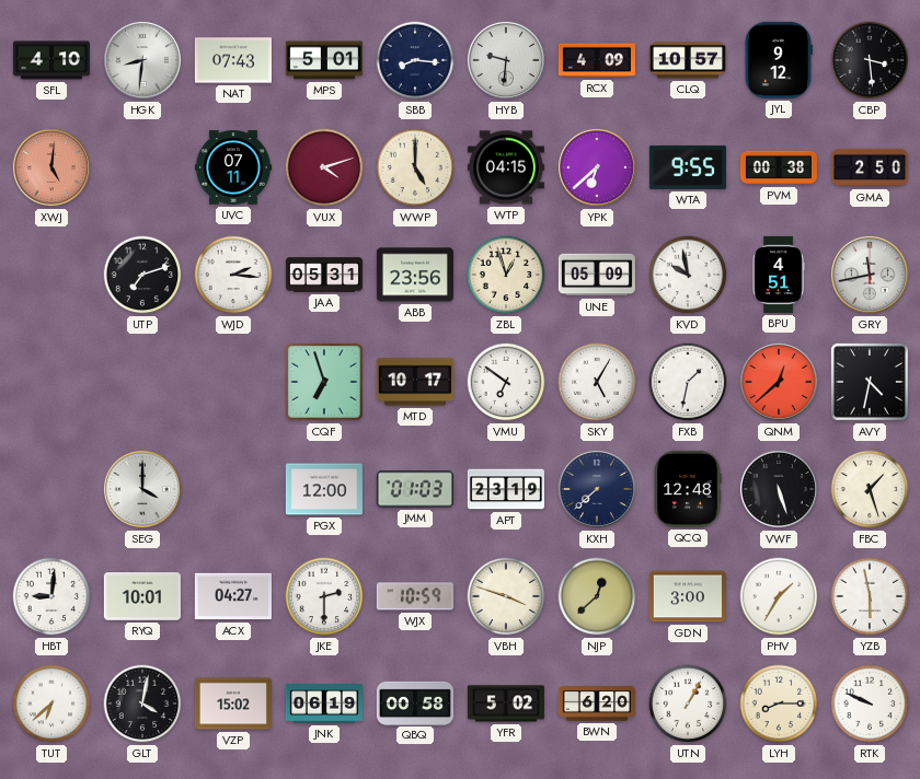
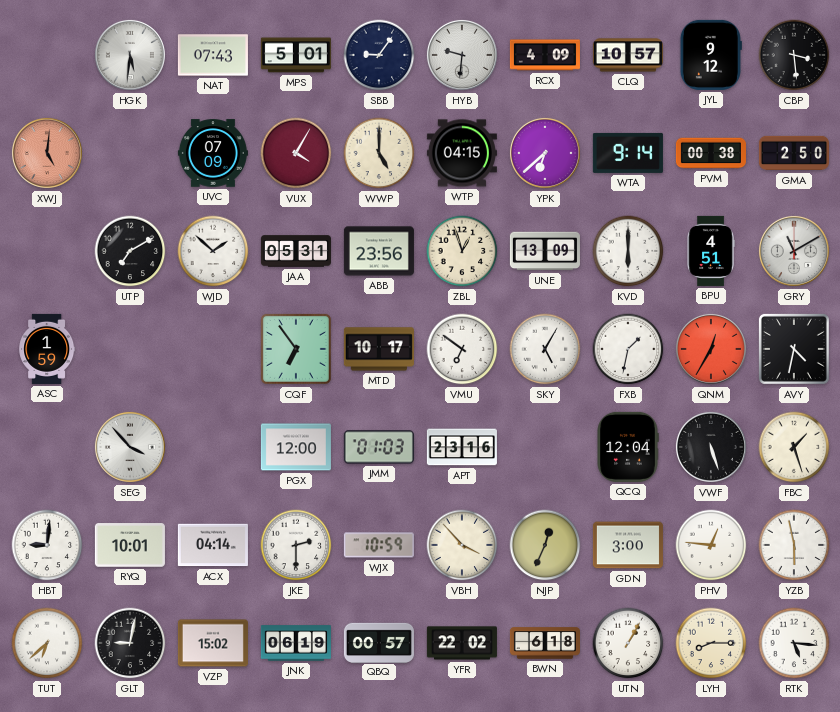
SFL: 4:10 -> none
HGK: 8:31 -> 5:31
SBB: 8:16 -> 9:06
UVC: 07:11 -> 07:09
VUX: 4:12 -> 4:05
WTA: 9:55 -> 9:14
UTP: 7:12 -> 7:10
WJD: 2:16 -> 1:52
UNE: 05:09 -> 13:09
KVD: 9:58 -> 6:00
GRY: 11:43 -> 11:10
ASC: none -> 1:59
CQF: 6:57 -> 6:54
QNM: 12:38 -> 12:35
SEG: 4:00 -> 3:53
APT: 23:19 -> 23:16
KXH: 7:38 -> none
QCQ: 12:48 -> 12:04
ACX: 04:27 -> 04:14
VBH: 3:48 -> 3:53
NJP: 12:38 -> 12:34
PHV: 1:35 -> 12:46
GLT: 4:02 -> 9:02
QBQ: 00:58 -> 00:57
YFR: 5:02 -> 22:02
BWN: 6:20 -> 6:18
RTK: 9:49 -> 5:16
